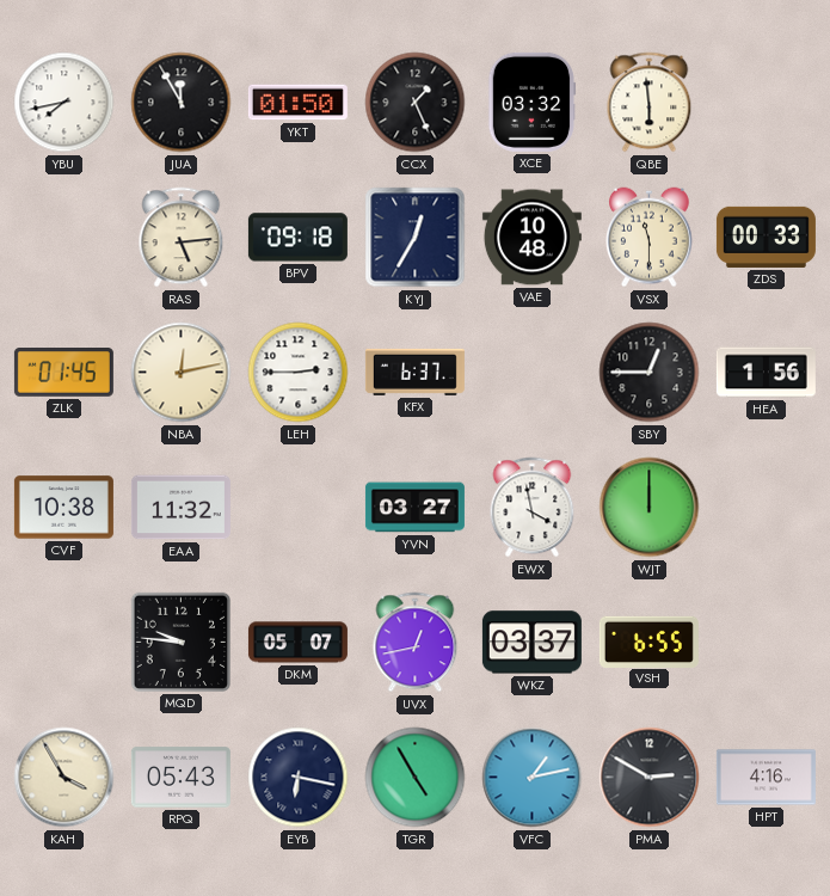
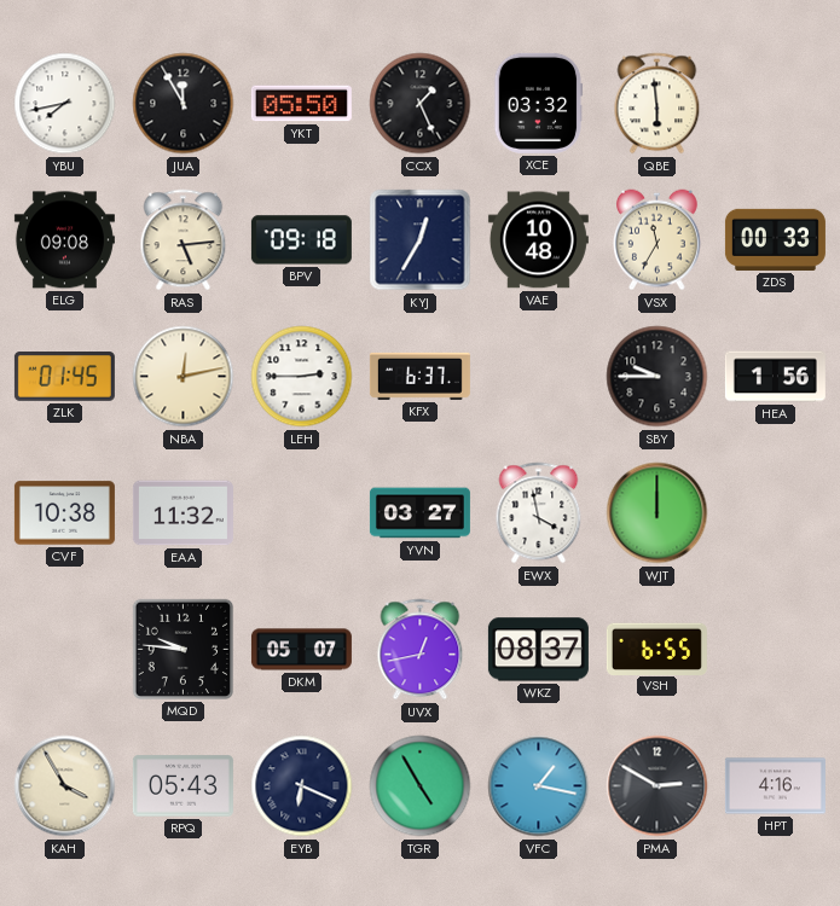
YKT: 01:50 -> 05:50
ELG: none -> 09:08
VSX: 11:30 -> 11:35
SBY: 12:45 -> 9:45
WKZ: 03:37 -> 08:37
EYB: 6:17 -> 6:19
VFC: 1:13 -> 1:17
